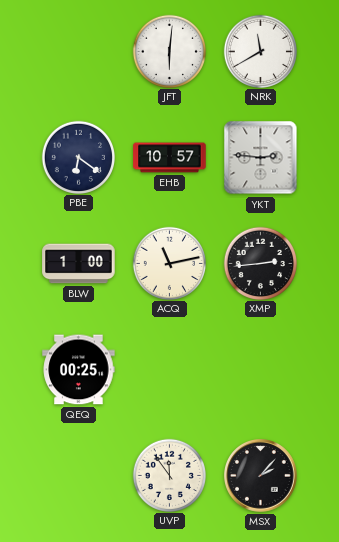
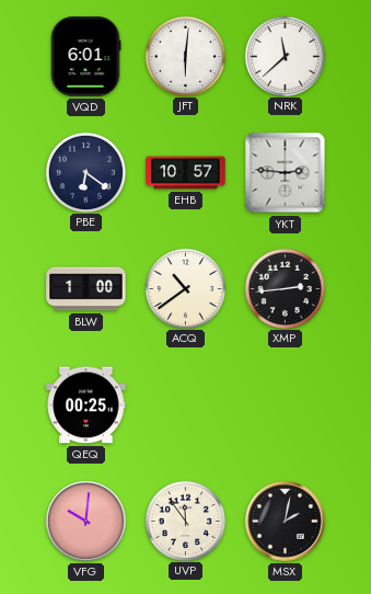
VQD: none -> 6:01
NRK: 11:40 -> 11:38
ACQ: 11:13 -> 10:39
VFG: none -> 10:01
MSX: 2:07 -> 2:02
